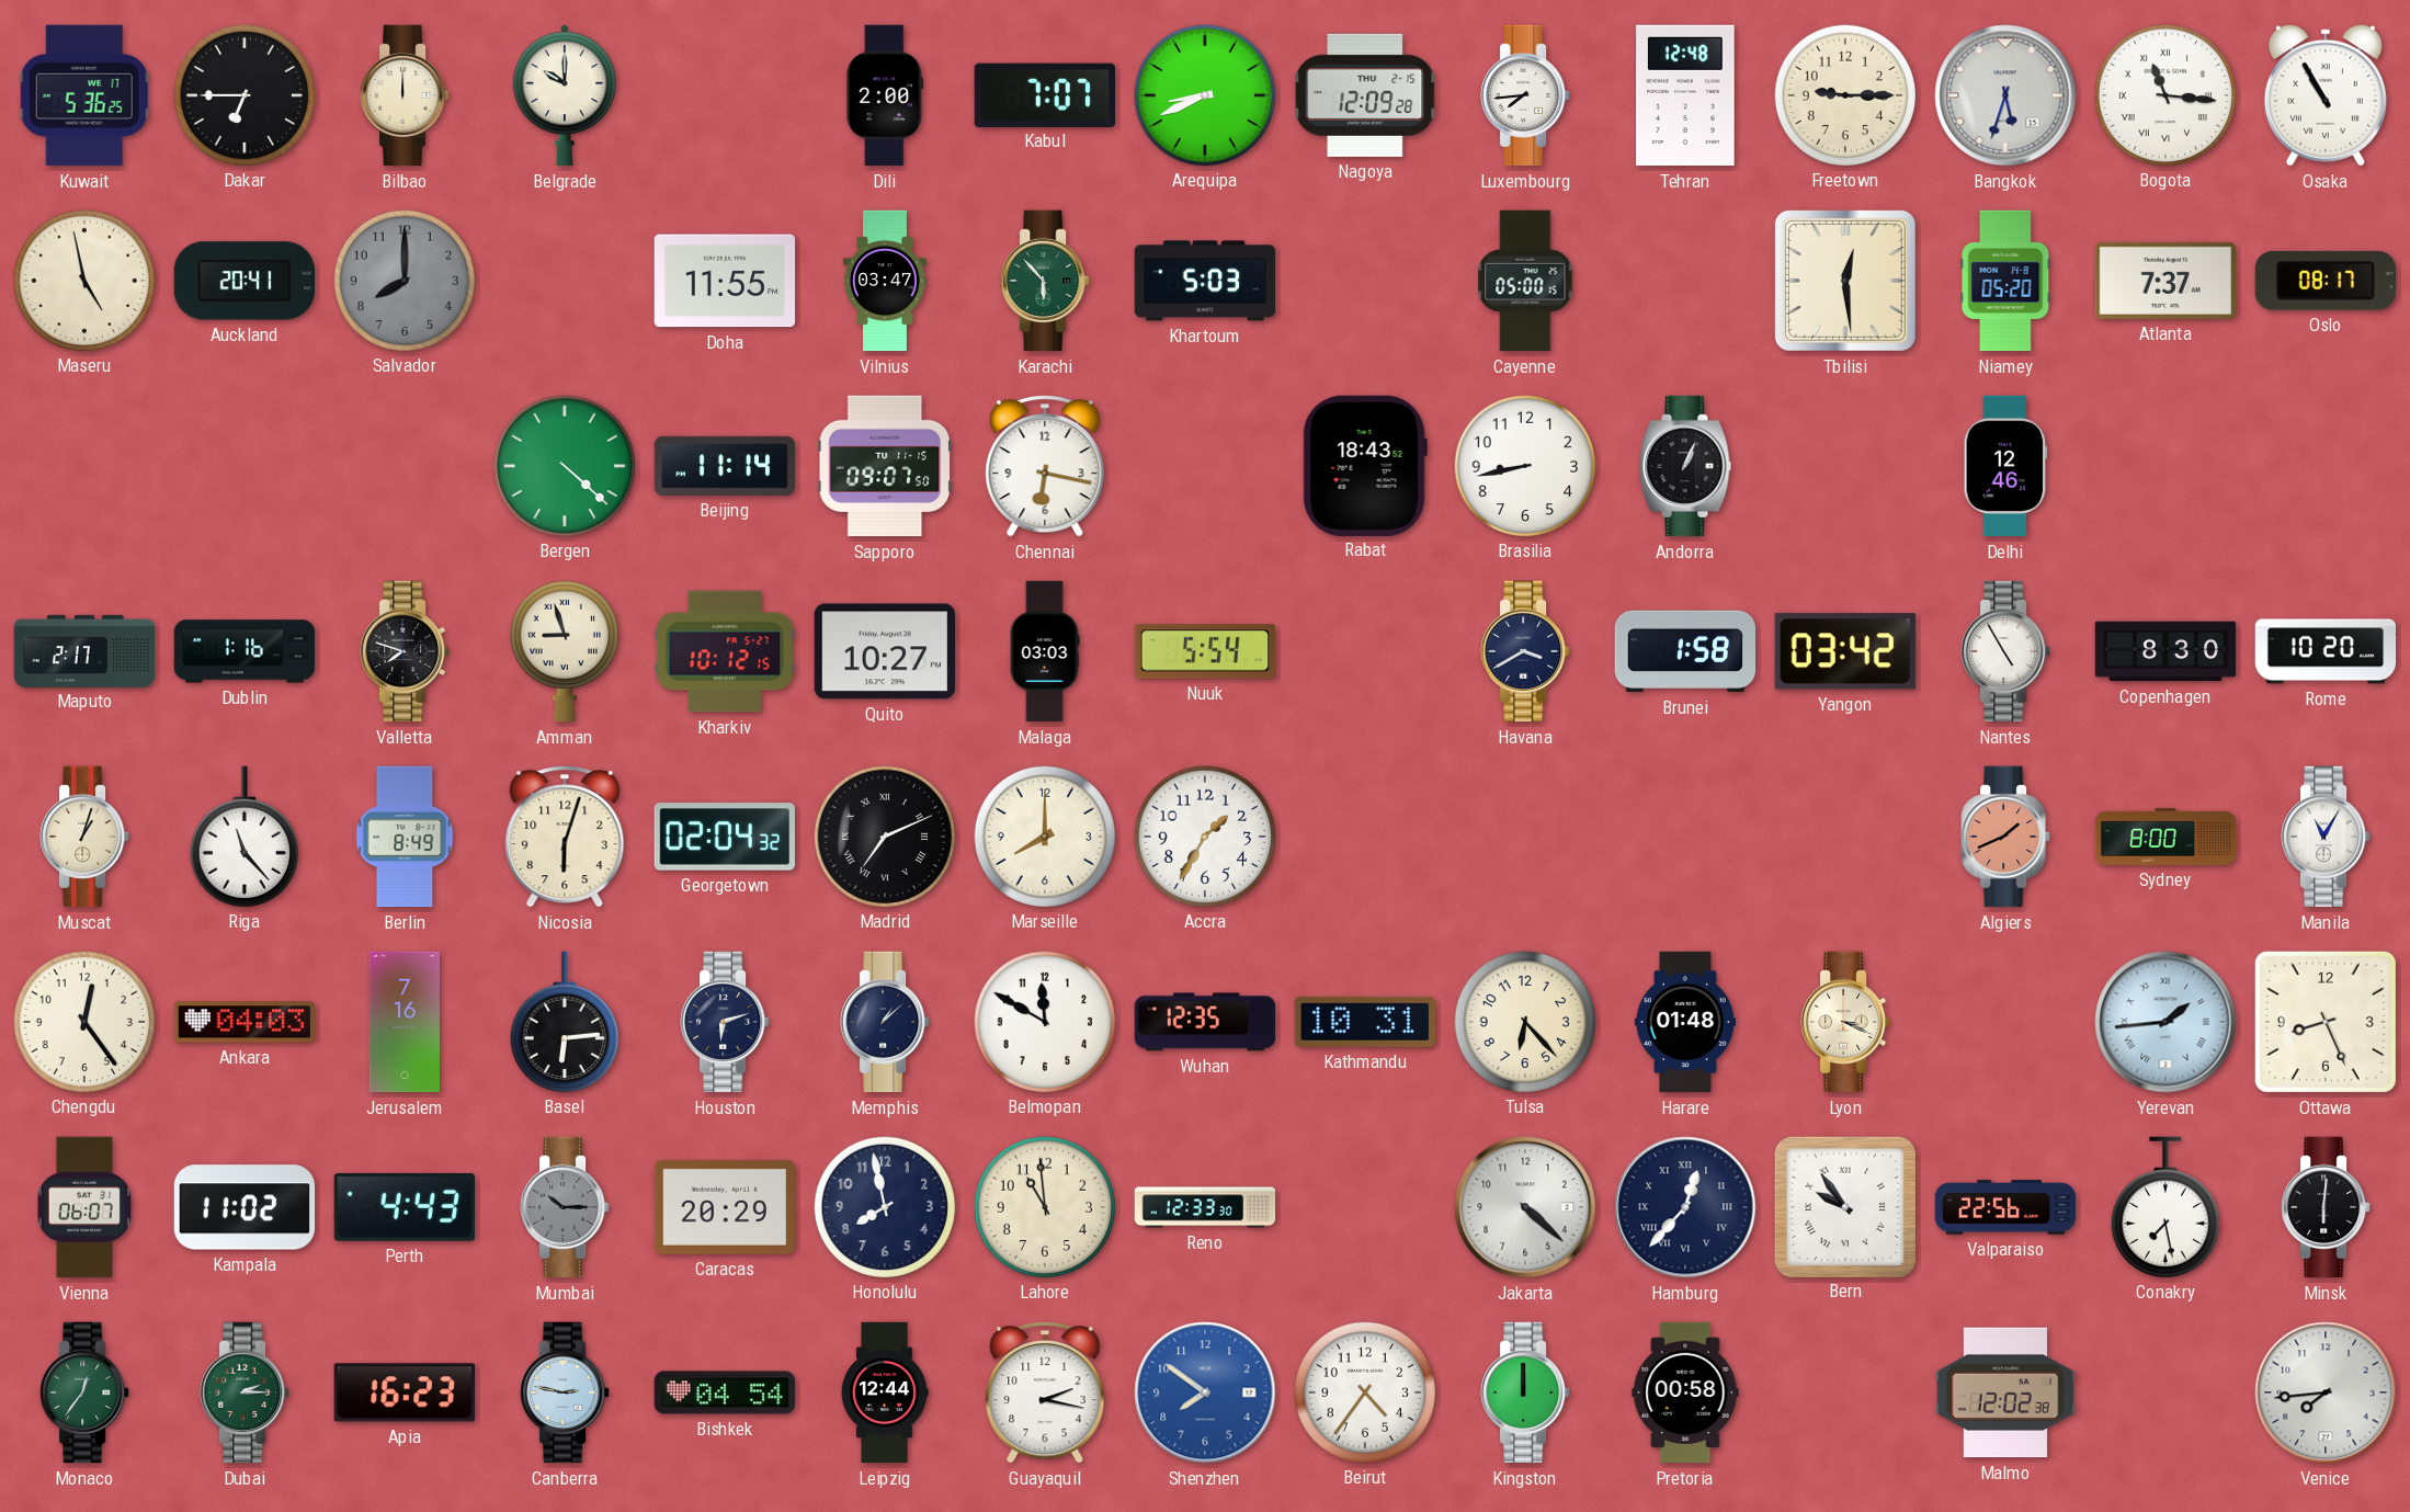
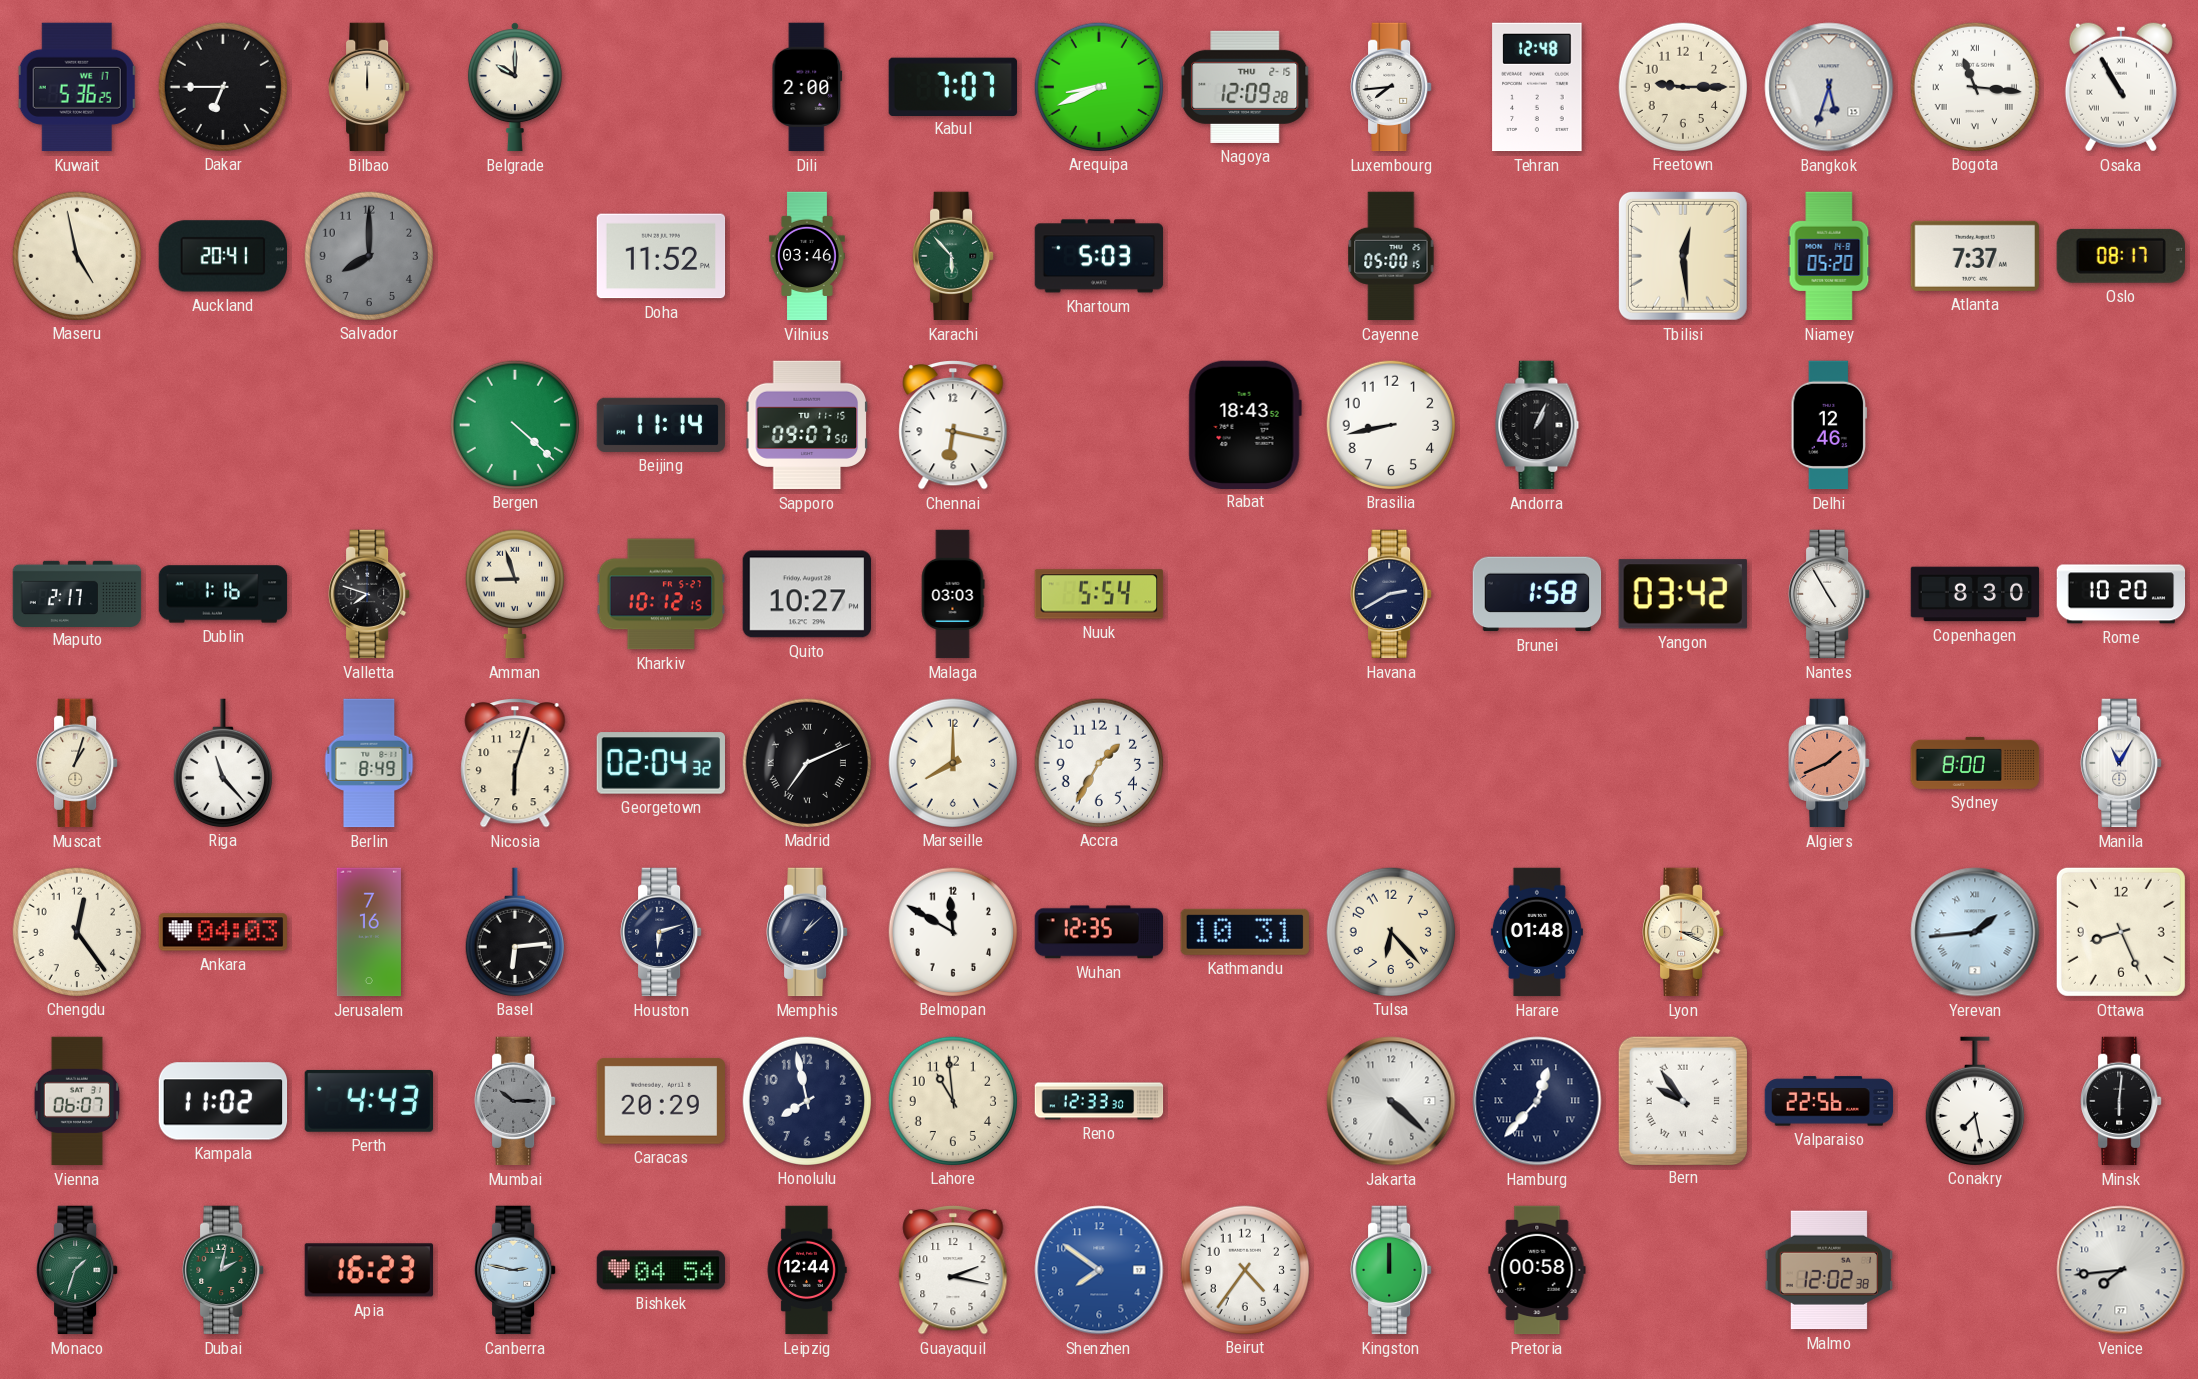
Doha: 11:55 -> 11:52
Vilnius: 03:47 -> 03:46
Havana: 3:40 -> 2:40
Monaco: 12:36 -> 1:33
Dubai: 2:15 -> 2:02
